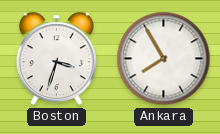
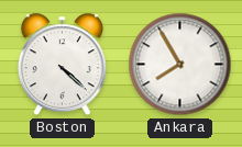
Boston: 3:33 -> 4:22
